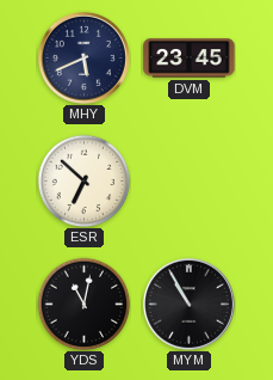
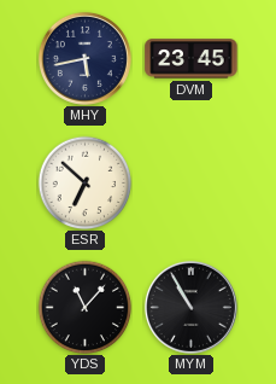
MHY: 5:41 -> 5:43
YDS: 11:02 -> 11:07
